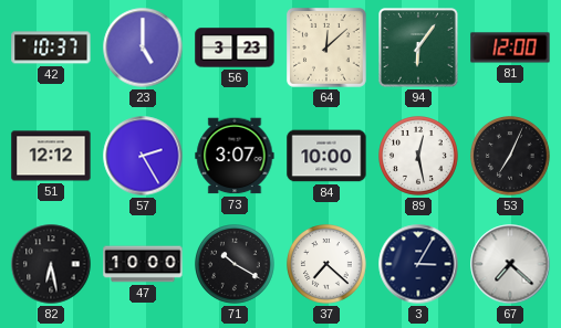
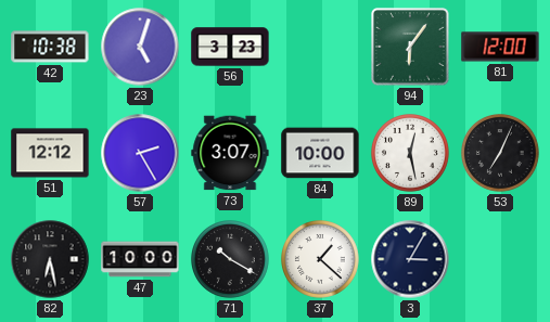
42: 10:37 -> 10:38
23: 5:00 -> 5:03
64: 12:08 -> none
37: 7:22 -> 1:22
67: 7:22 -> none
